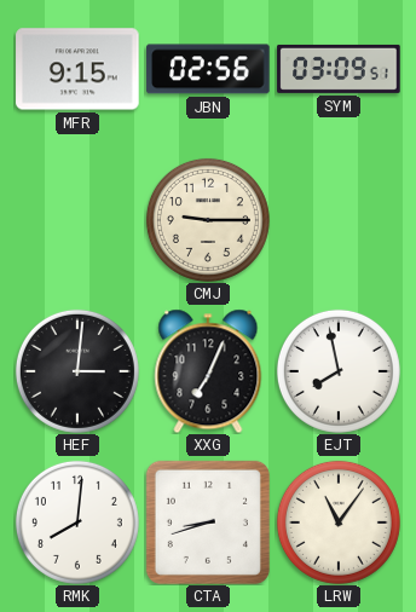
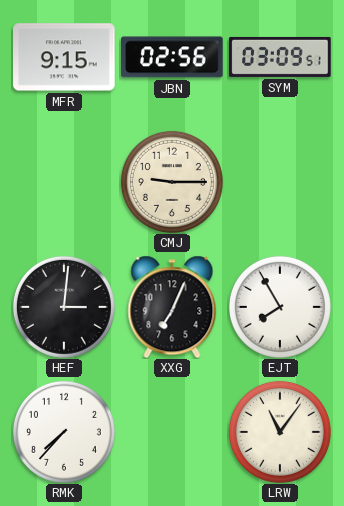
EJT: 7:58 -> 7:55
RMK: 8:01 -> 7:37
CTA: 8:42 -> none
